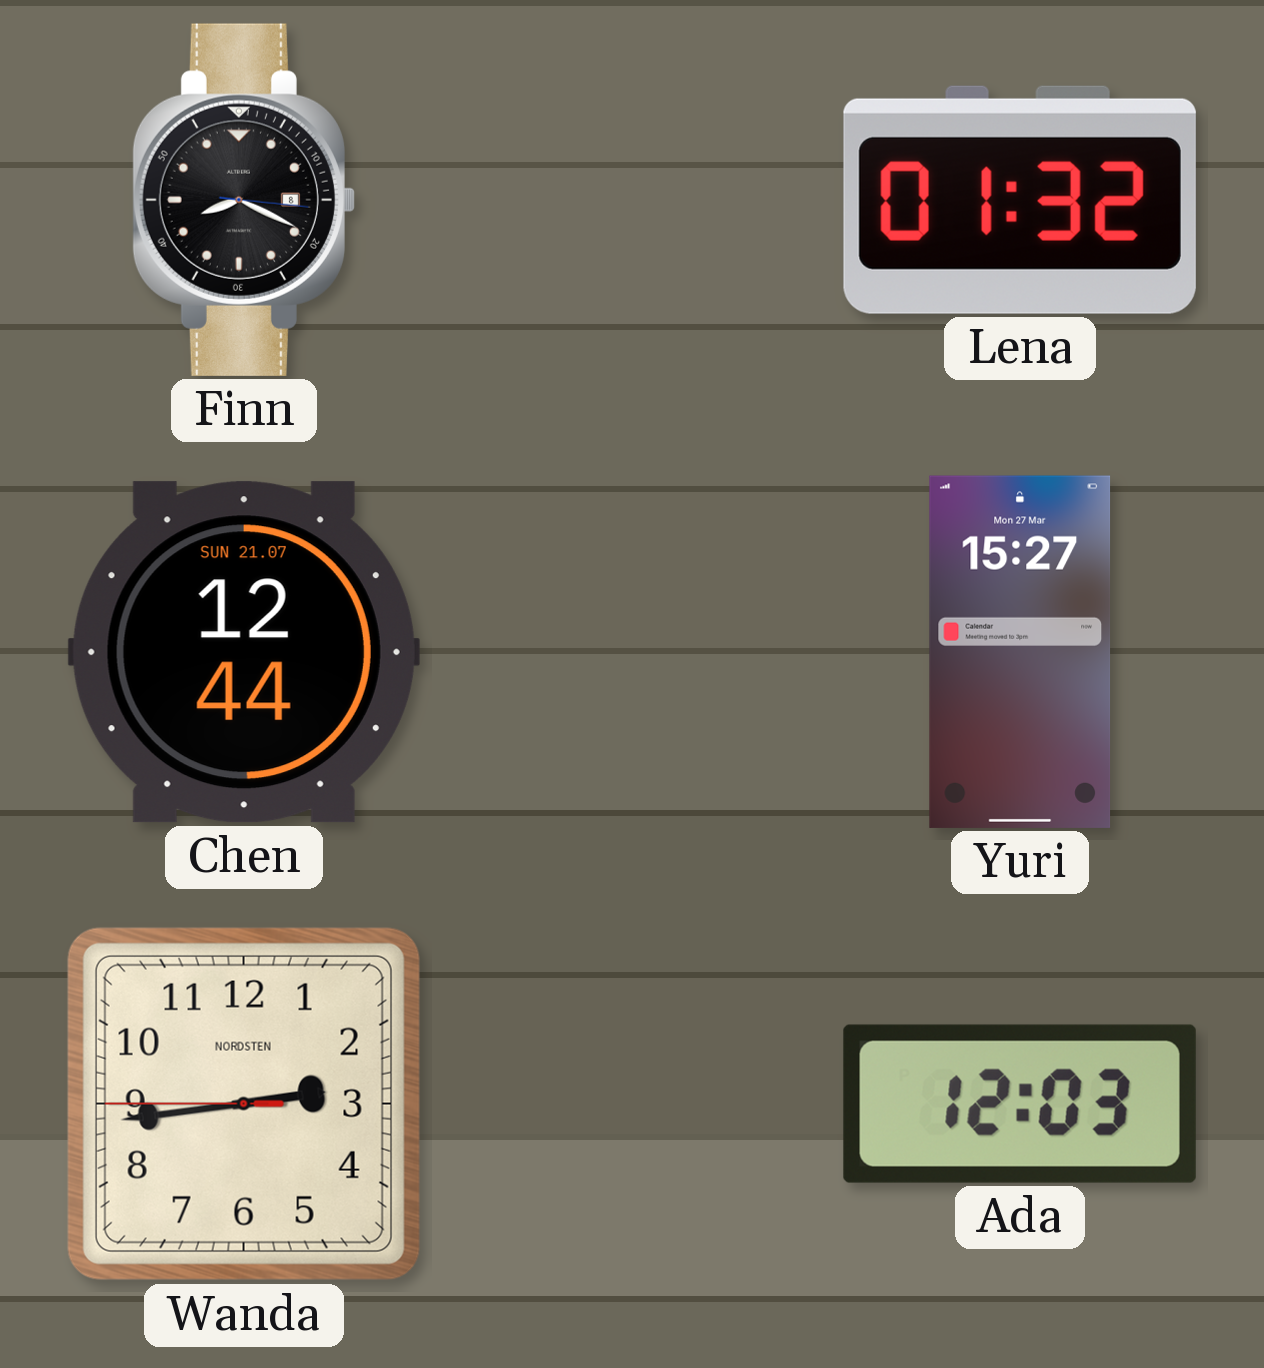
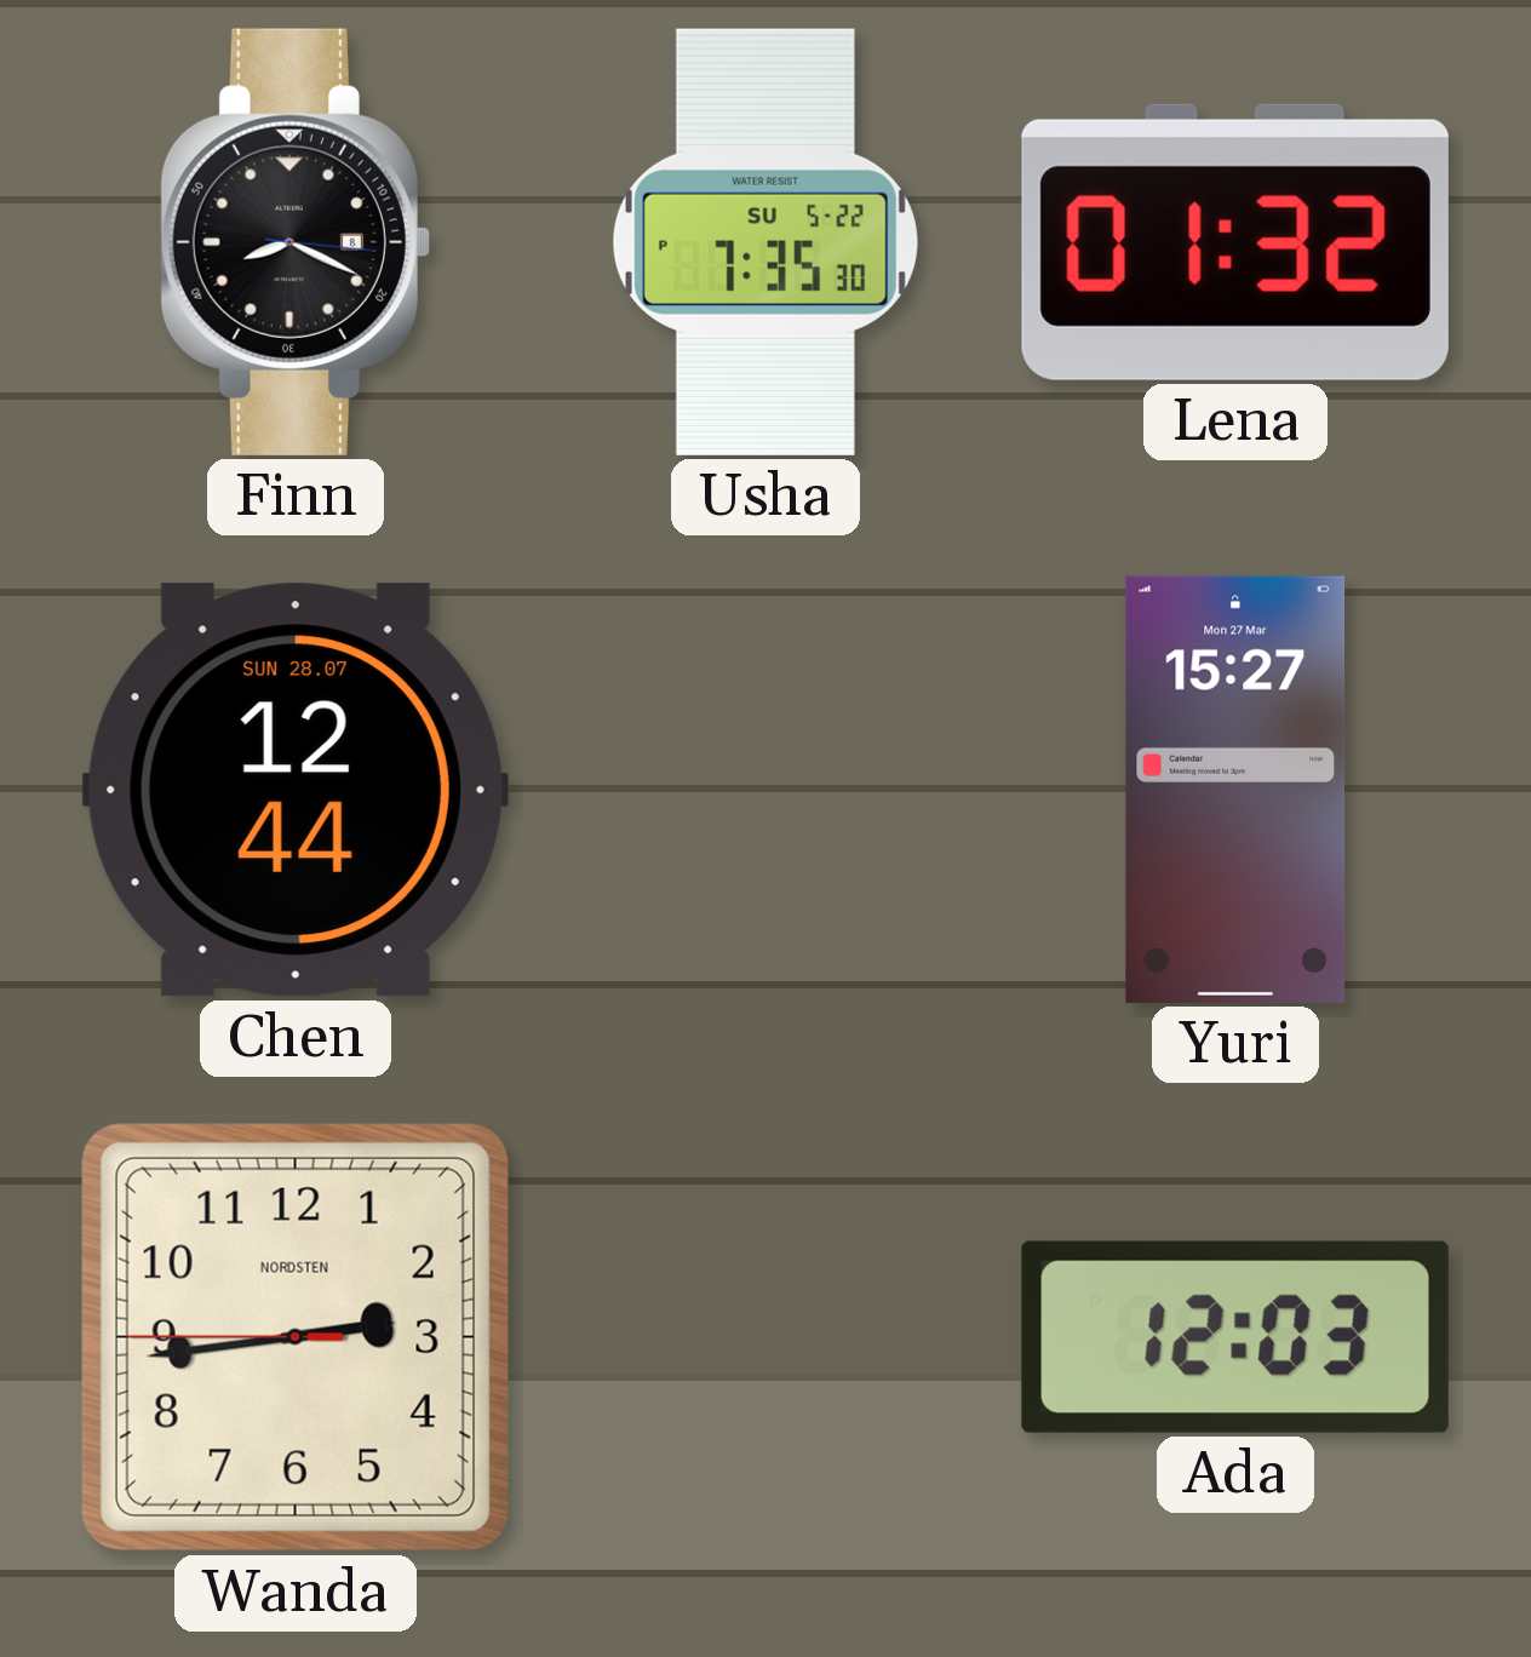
Usha: none -> 7:35
Chen date: SUN 21.07 -> SUN 28.07
